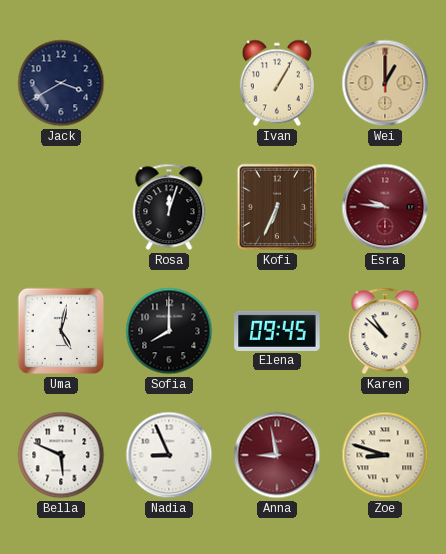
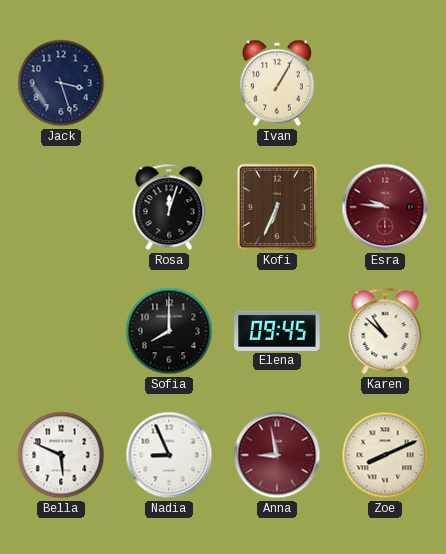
Jack: 3:40 -> 3:27
Wei: 1:00 -> none
Uma: 5:02 -> none
Zoe: 8:48 -> 8:11
